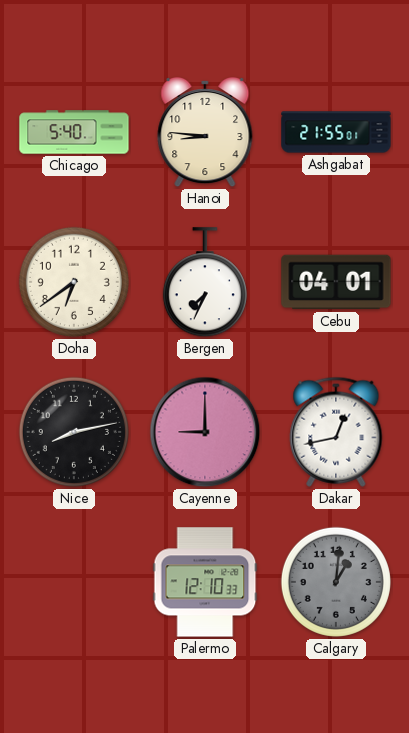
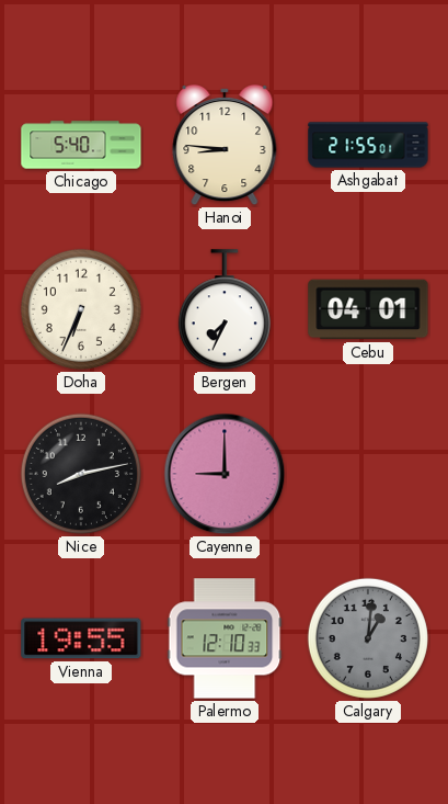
Doha: 6:39 -> 6:34
Dakar: 12:43 -> none
Vienna: none -> 19:55
